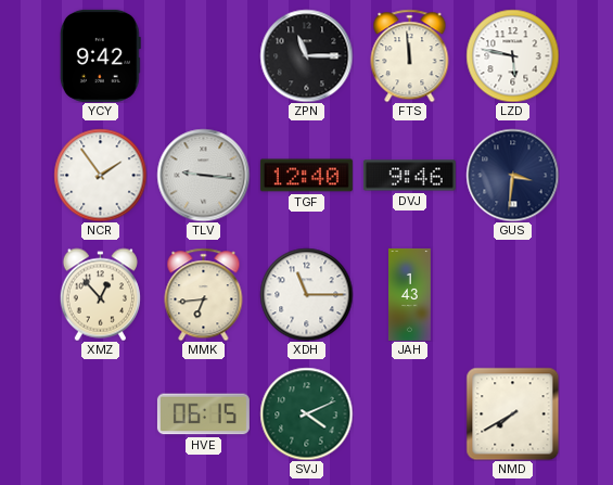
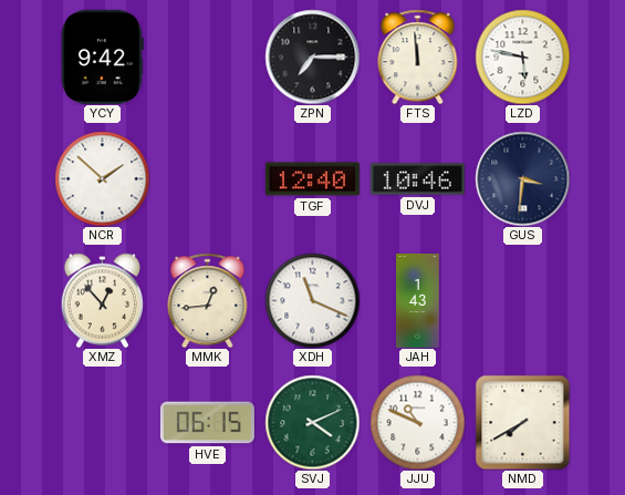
ZPN: 11:15 -> 7:15
NCR: 1:54 -> 1:52
TLV: 9:16 -> none
DVJ: 9:46 -> 10:46
MMK: 6:44 -> 12:44
XDH: 11:15 -> 11:19
JJU: none -> 10:49
